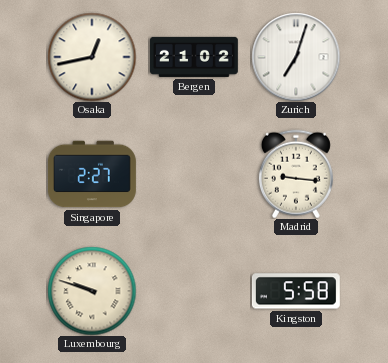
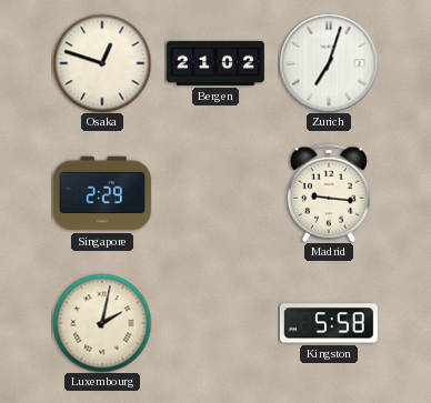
Osaka: 12:43 -> 12:48
Singapore: 2:27 -> 2:29
Luxembourg: 9:48 -> 2:02
